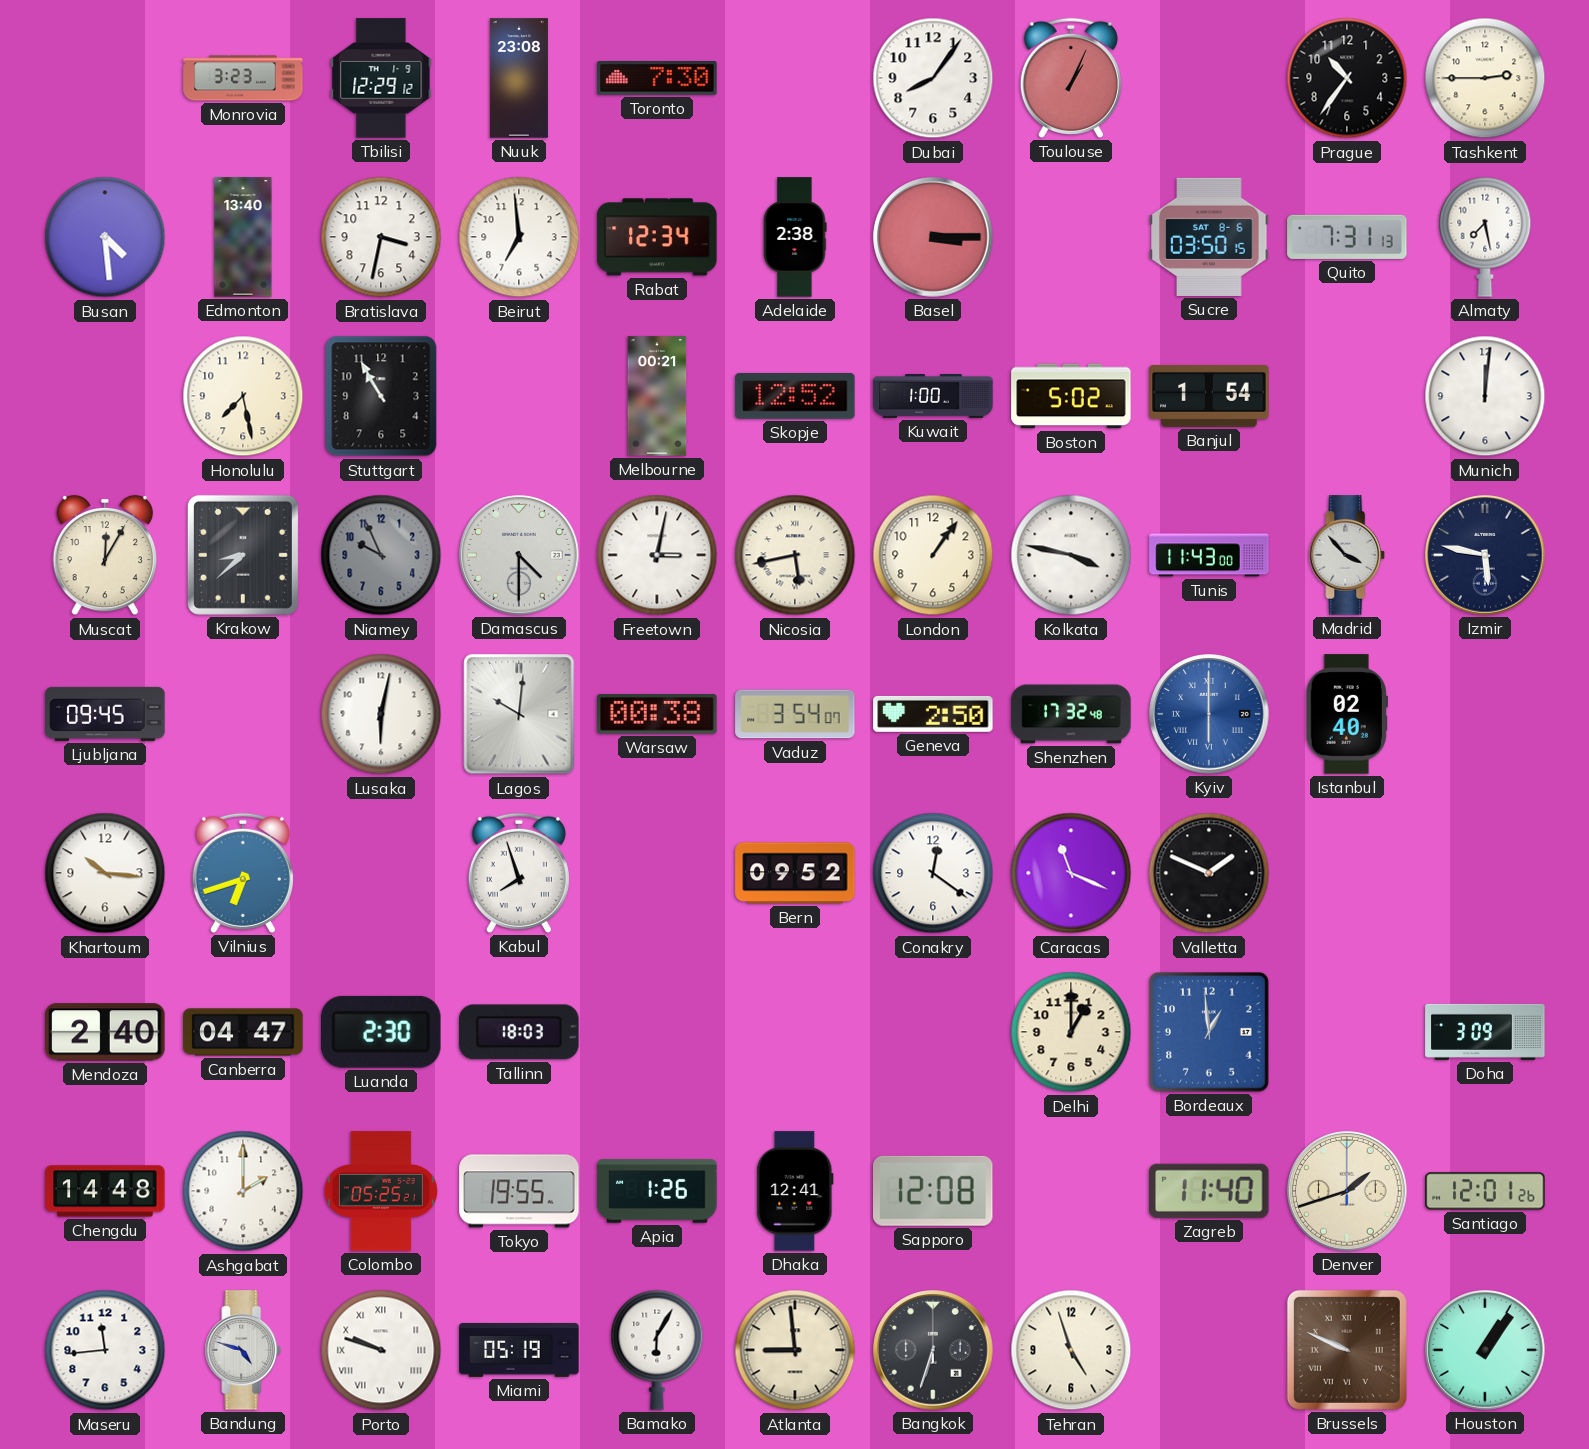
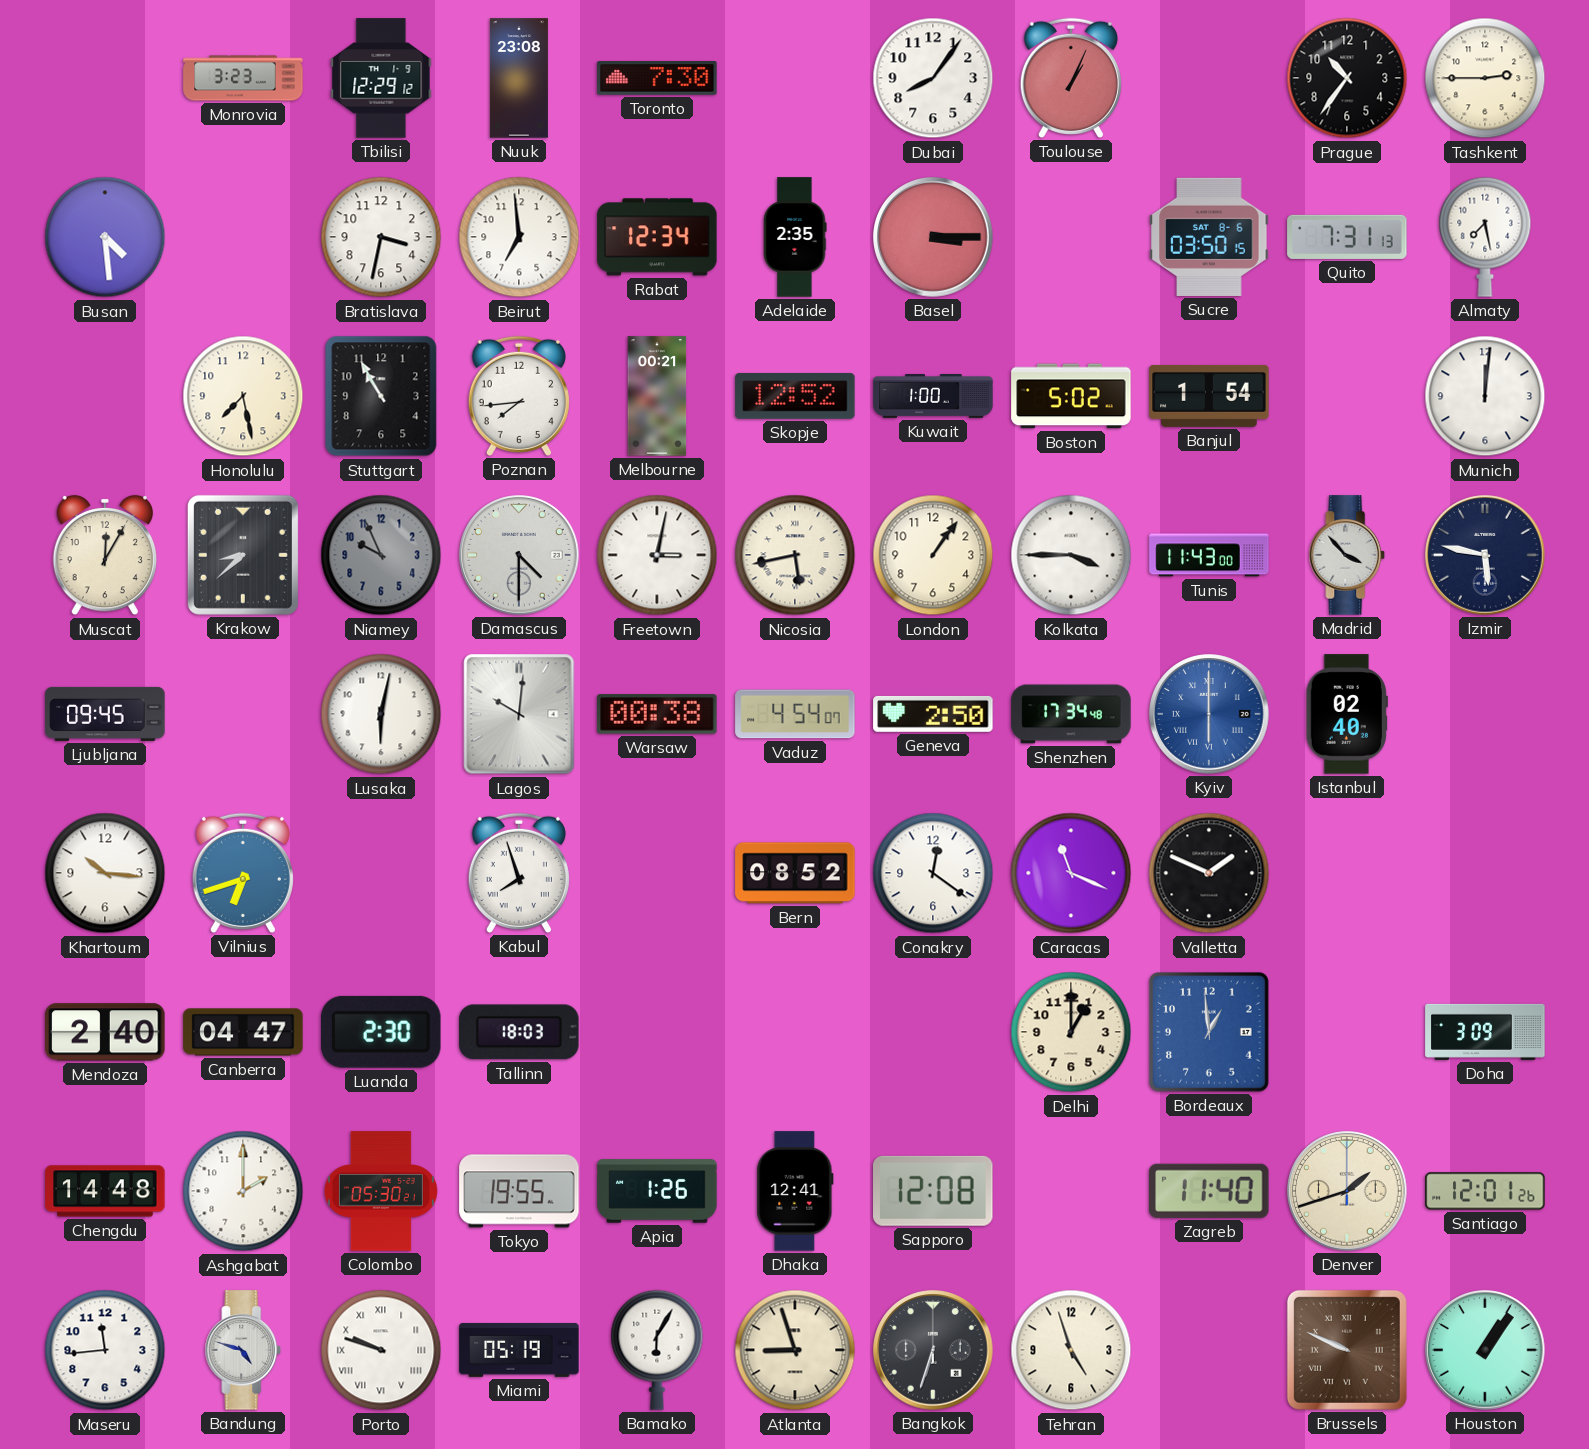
Edmonton: 13:40 -> none
Adelaide: 2:38 -> 2:35
Poznan: none -> 7:44
Kolkata: 3:47 -> 3:45
Vaduz: 3:54 -> 4:54
Shenzhen: 17:32 -> 17:34
Bern: 09:52 -> 08:52
Colombo: 05:25 -> 05:30
Atlanta: 8:59 -> 8:57
